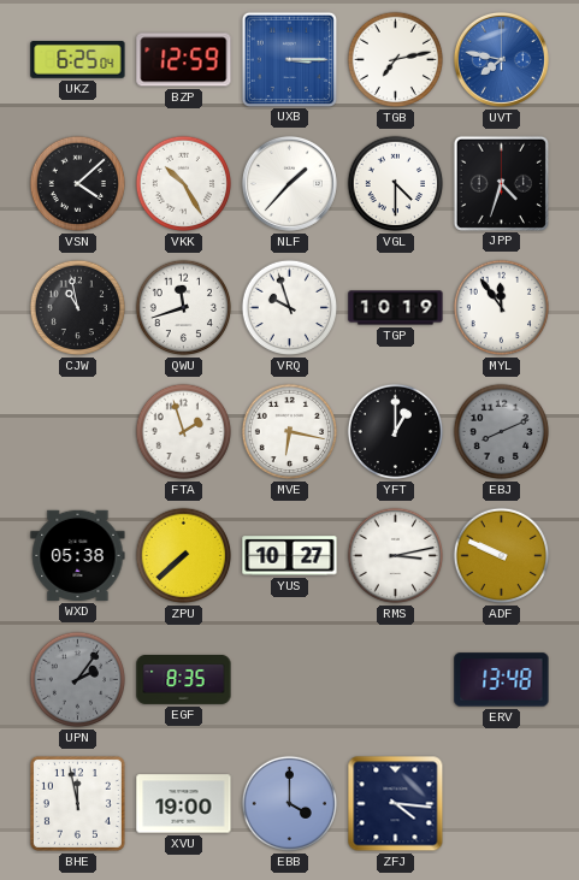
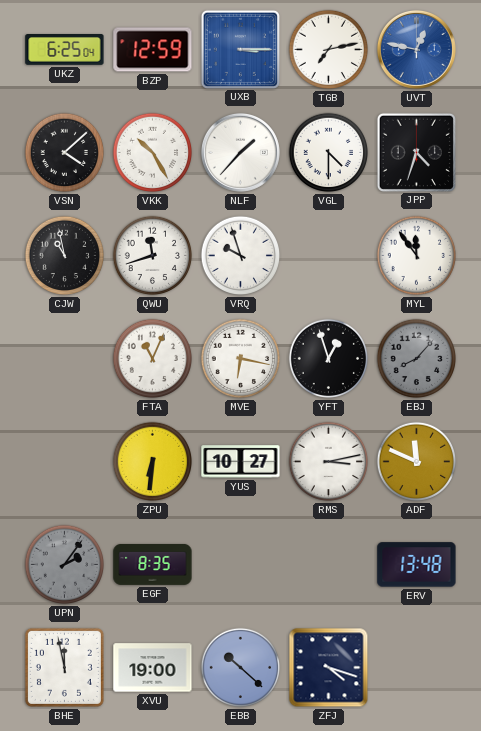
UVT: 7:47 -> 12:47
TGP: 10:19 -> none
FTA: 1:57 -> 11:04
YFT: 1:00 -> 12:57
EBJ: 8:11 -> 8:07
WXD: 05:38 -> none
ZPU: 7:38 -> 6:31
ADF: 9:49 -> 11:49
EBB: 4:00 -> 10:22
ZFJ: 4:16 -> 4:18
